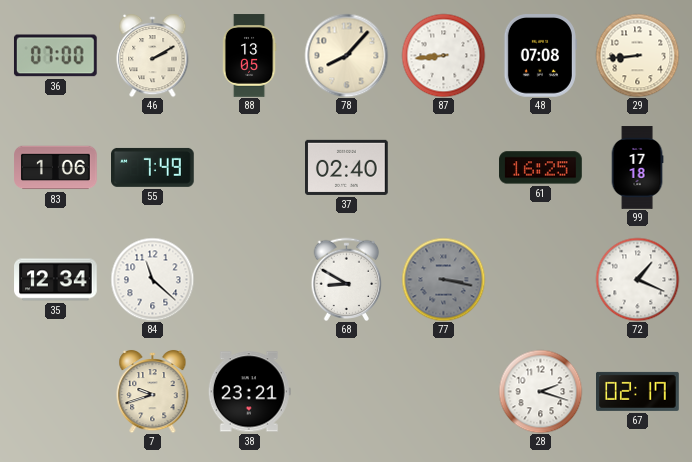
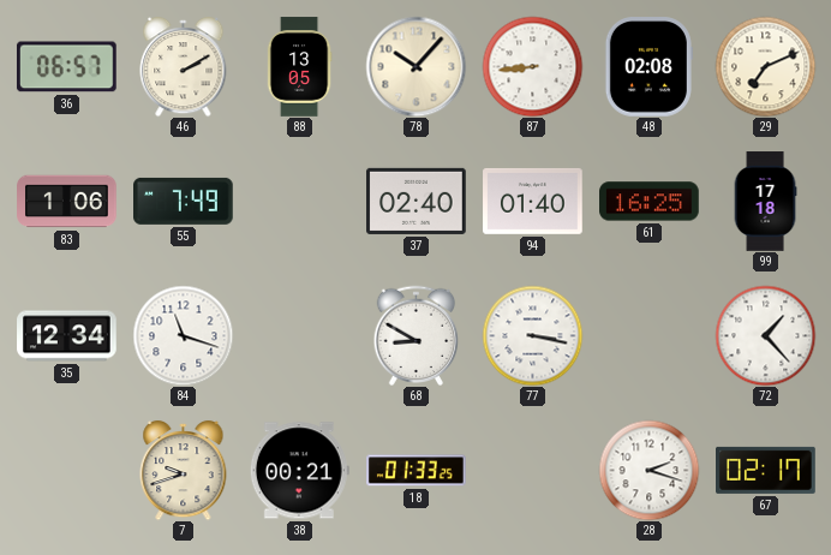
36: 07:00 -> 06:57
78: 8:07 -> 10:07
48: 07:08 -> 02:08
29: 8:44 -> 7:11
94: none -> 01:40
84: 11:22 -> 11:18
77 dial: grey -> white
72: 1:19 -> 1:23
38: 23:21 -> 00:21
18: none -> 01:33
